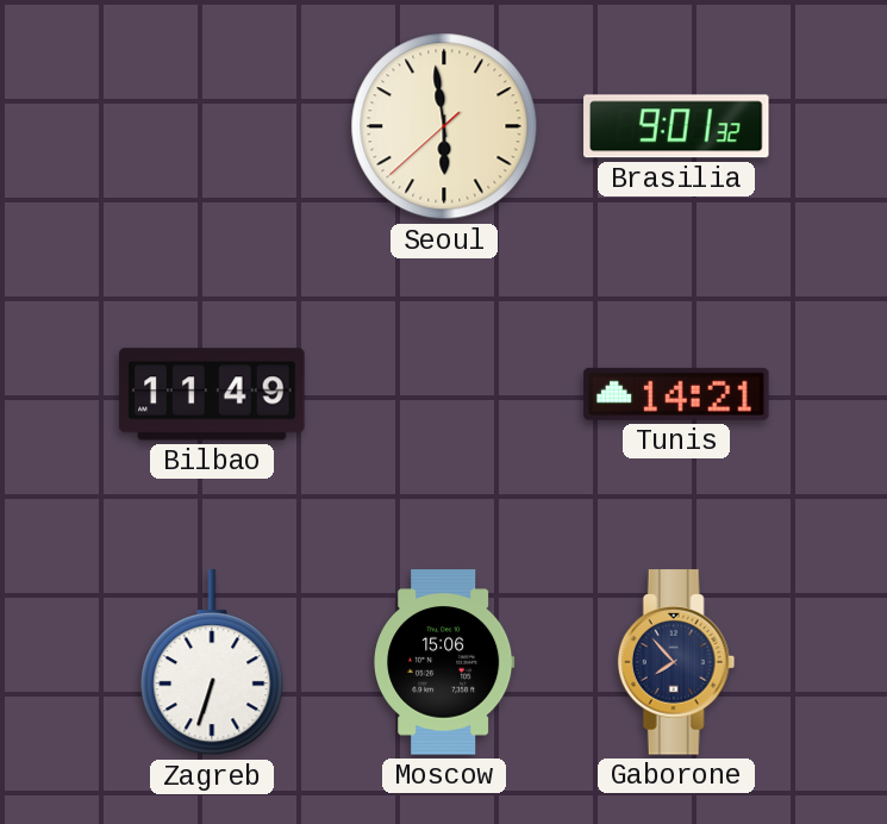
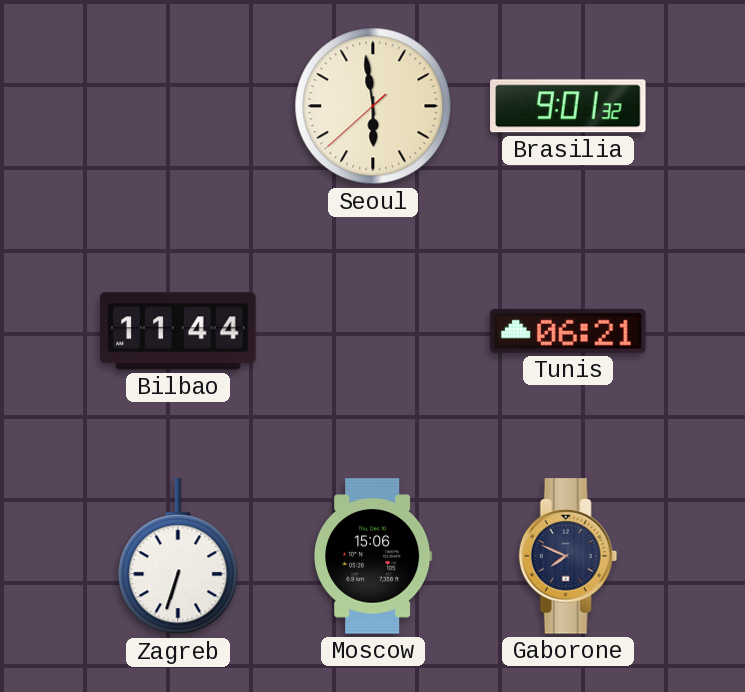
Bilbao: 11:49 -> 11:44
Tunis: 14:21 -> 06:21
Gaborone: 7:53 -> 7:49
